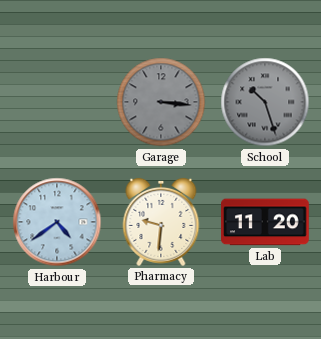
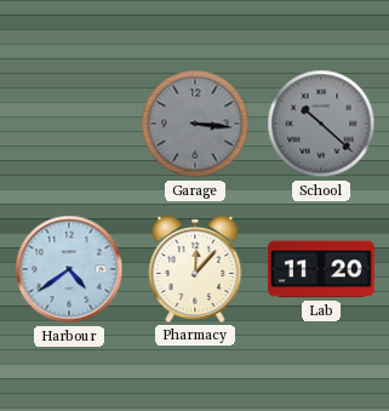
School: 10:27 -> 10:22
Pharmacy: 9:31 -> 12:07
